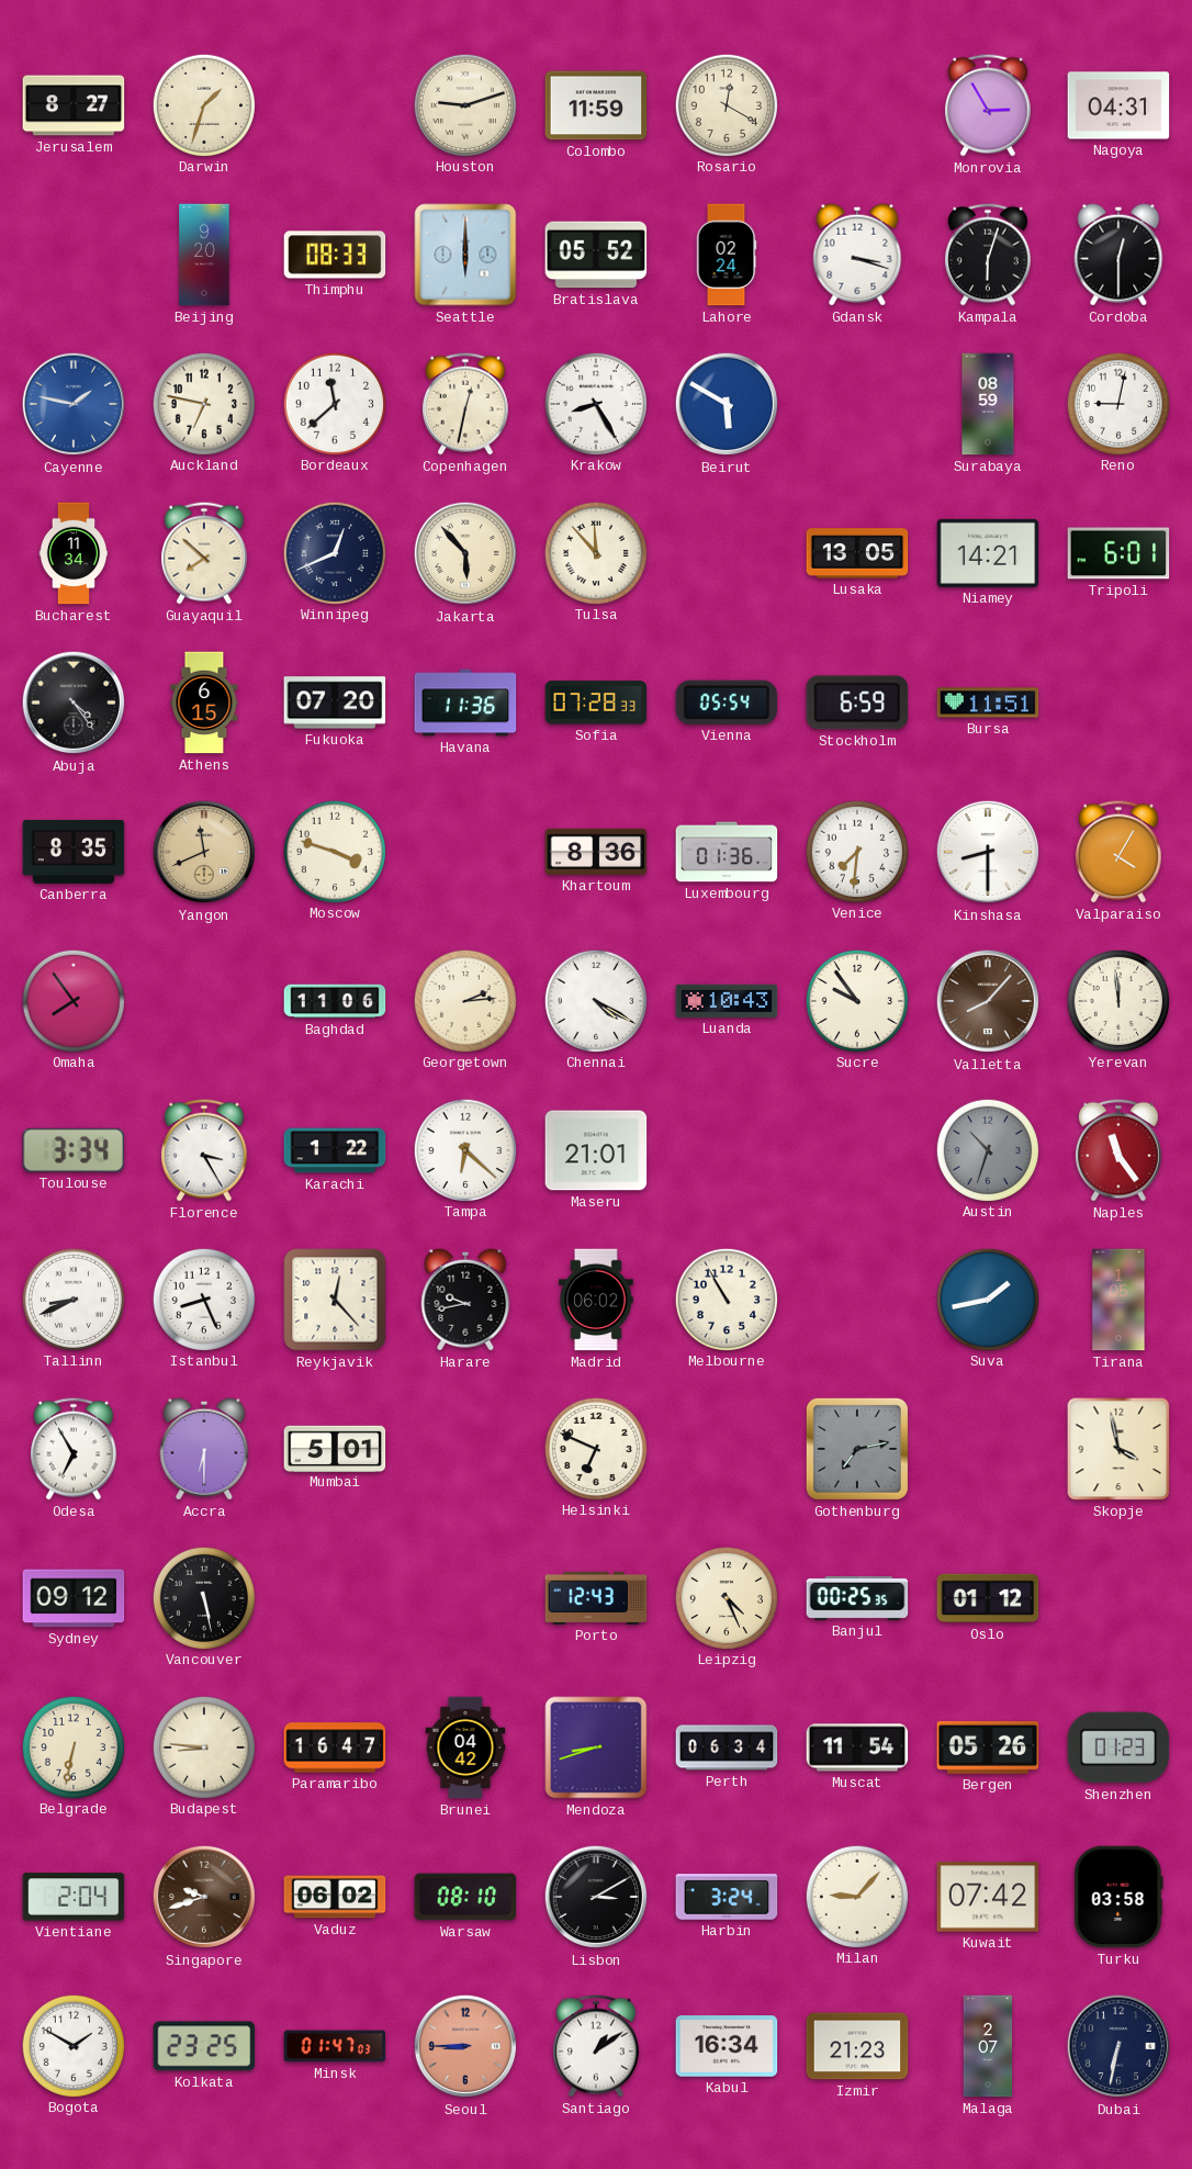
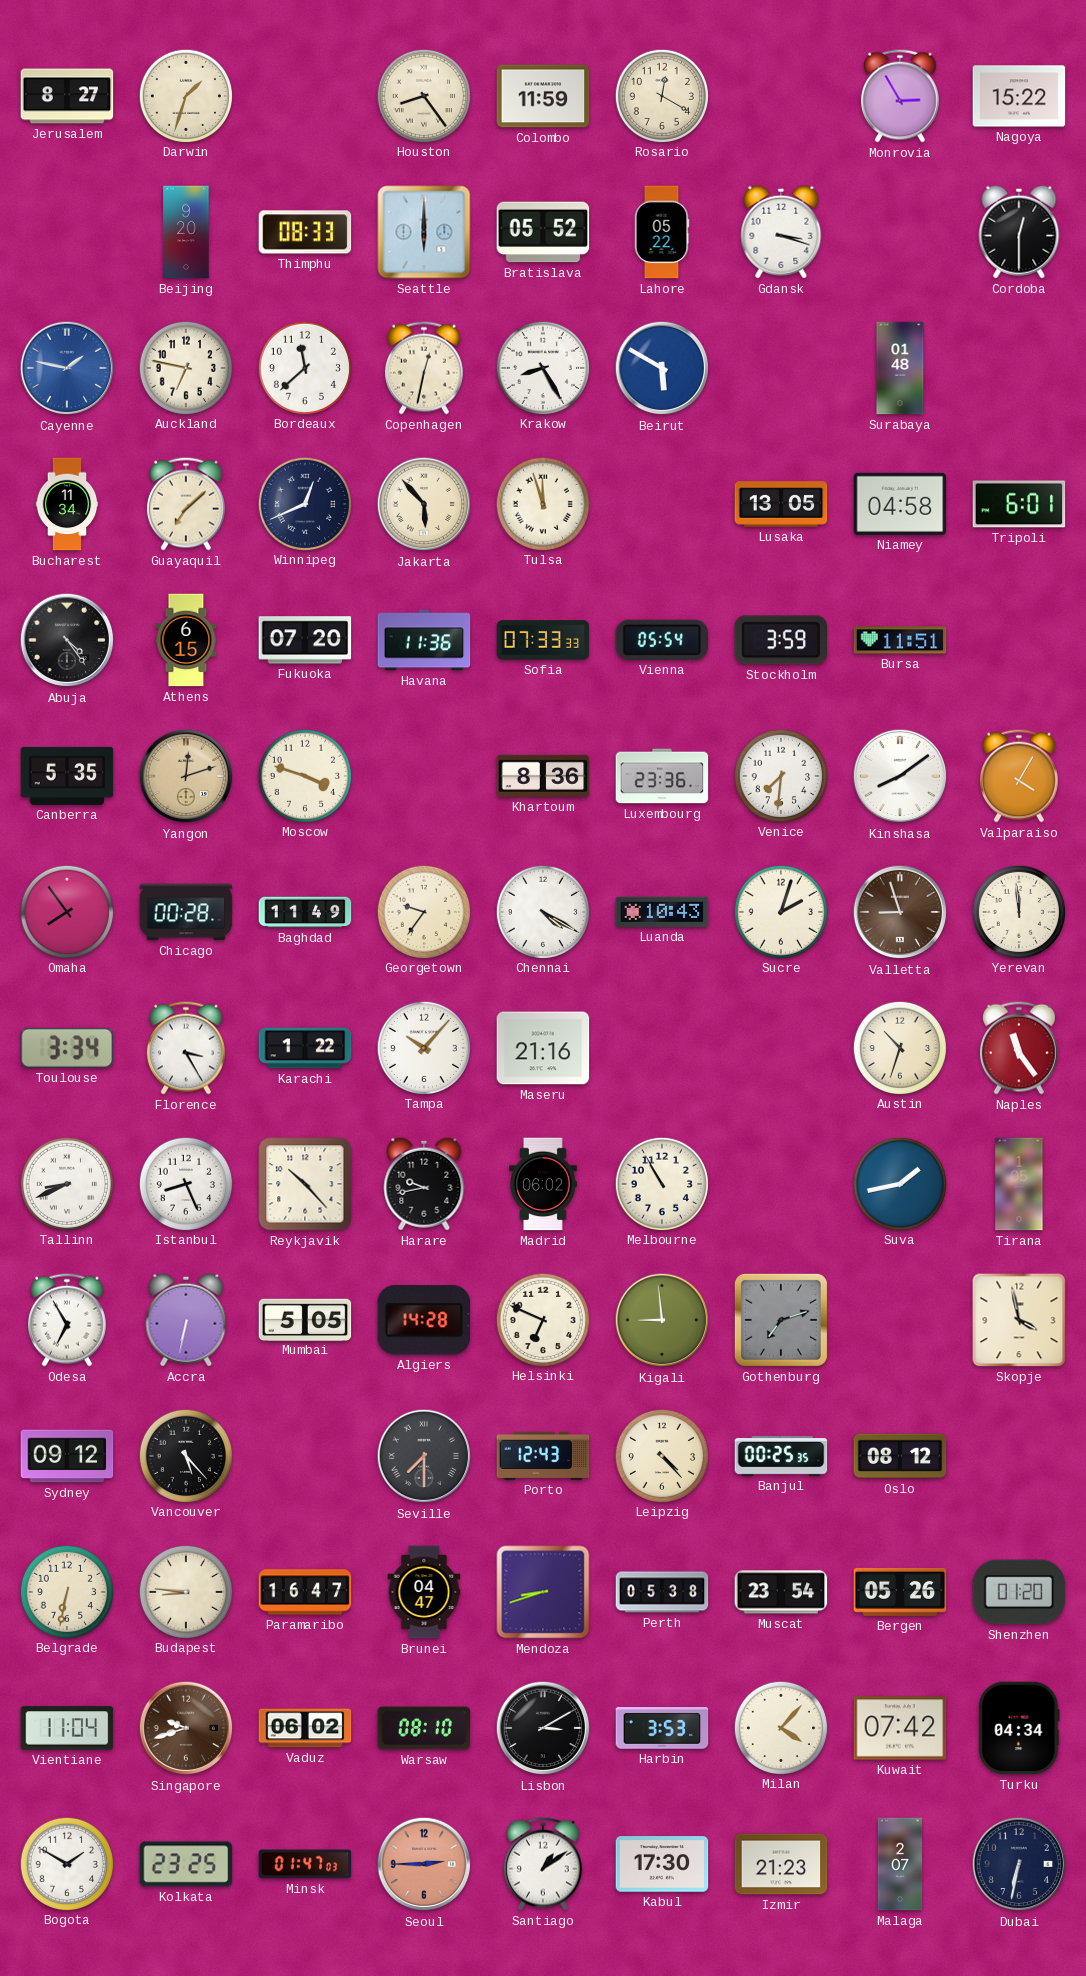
Houston: 9:12 -> 8:24
Nagoya: 04:31 -> 15:22
Lahore: 02:24 -> 05:22
Kampala: 6:03 -> none
Surabaya: 08:59 -> 01:48
Reno: 9:02 -> none
Guayaquil: 7:52 -> 7:08
Tulsa: 11:53 -> 11:57
Niamey: 14:21 -> 04:58
Sofia: 07:28 -> 07:33
Stockholm: 6:59 -> 3:59
Canberra: 8:35 -> 5:35
Yangon: 11:41 -> 12:12
Luxembourg: 01:36 -> 23:36
Kinshasa: 8:30 -> 8:09
Chicago: none -> 00:28
Baghdad: 11:06 -> 11:49
Georgetown: 2:14 -> 9:36
Sucre: 9:54 -> 2:03
Valletta: 8:07 -> 8:57
Tampa: 6:22 -> 10:07
Maseru: 21:01 -> 21:16
Austin dial: grey -> cream
Reykjavik: 12:23 -> 10:23
Accra: 6:30 -> 6:32
Mumbai: 5:01 -> 5:05
Algiers: none -> 14:28
Kigali: none -> 8:59
Gothenburg: 7:13 -> 7:12
Vancouver: 5:28 -> 5:23
Seville: none -> 7:30
Leipzig: 4:26 -> 4:23
Oslo: 01:12 -> 08:12
Brunei: 04:42 -> 04:47
Perth: 06:34 -> 05:38
Muscat: 11:54 -> 23:54
Shenzhen: 01:23 -> 01:20
Vientiane: 2:04 -> 11:04
Harbin: 3:24 -> 3:53
Milan: 9:07 -> 4:07
Turku: 03:58 -> 04:34
Seoul: 8:45 -> 2:45
Kabul: 16:34 -> 17:30
